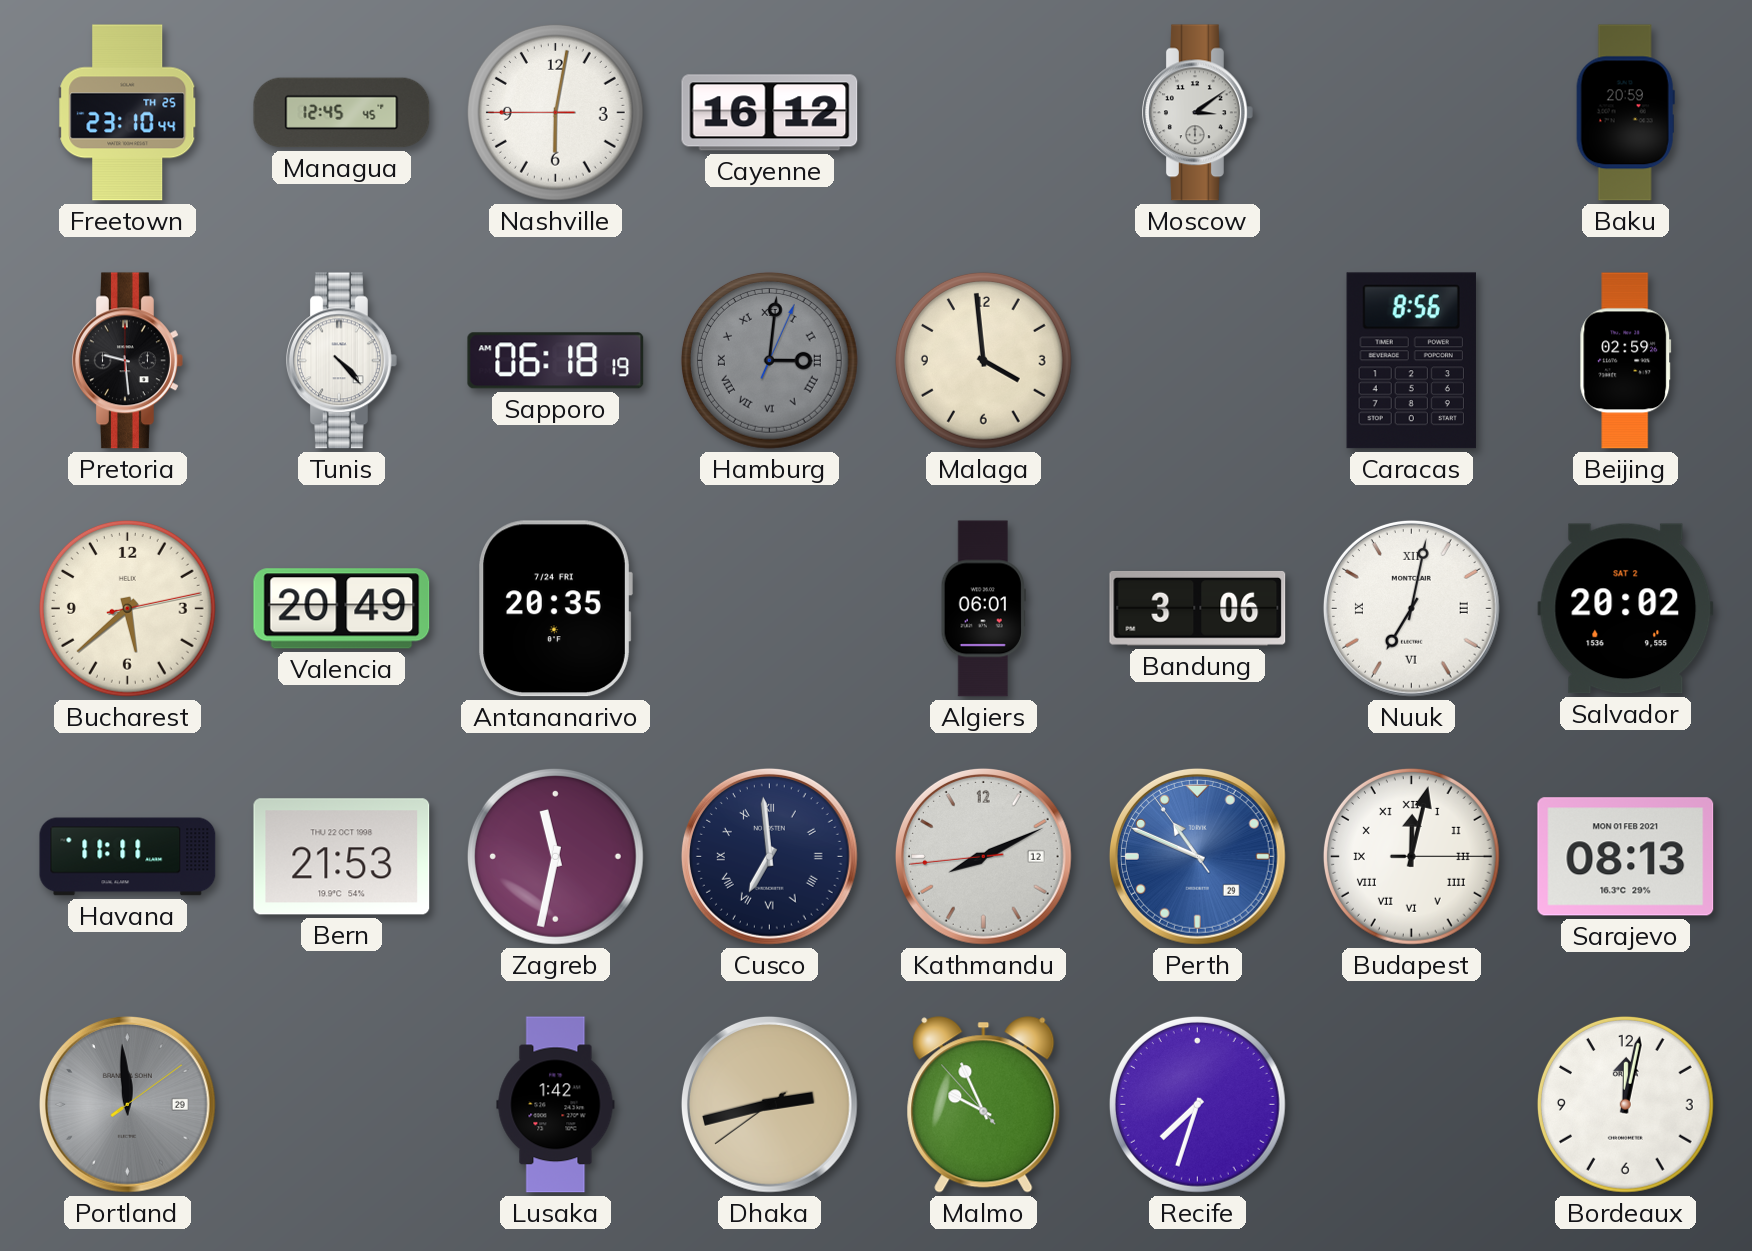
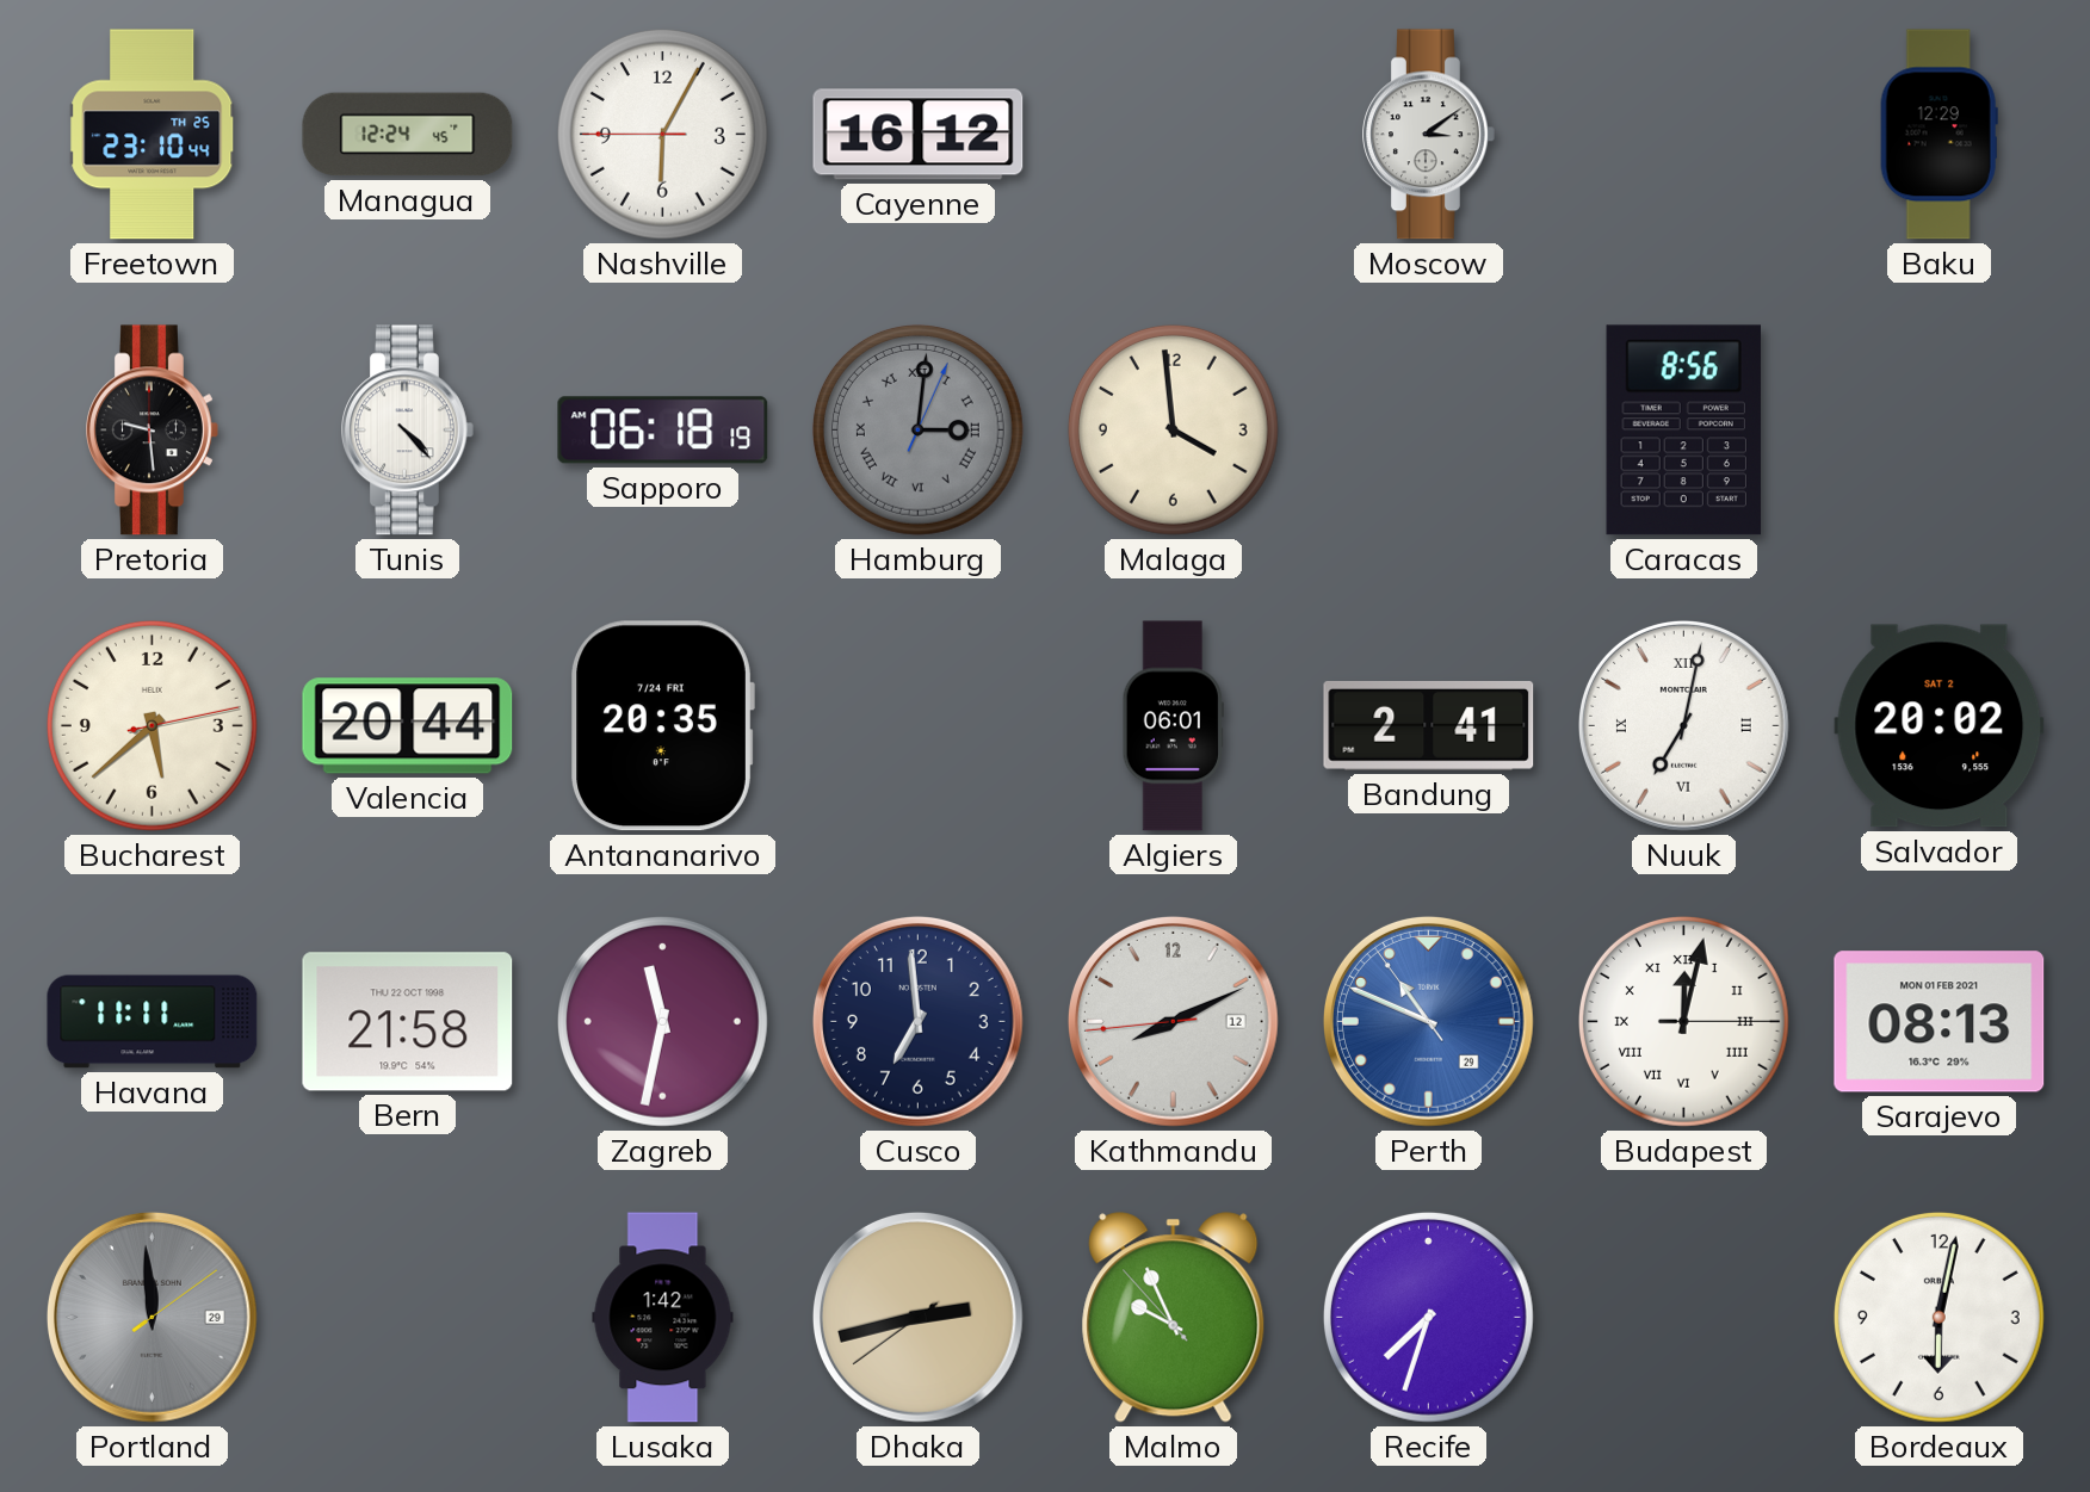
Managua: 12:45 -> 12:24
Nashville: 6:01 -> 6:04
Baku: 20:59 -> 12:29
Beijing: 02:59 -> none
Valencia: 20:49 -> 20:44
Bandung: 3:06 -> 2:41
Bern: 21:53 -> 21:58
Cusco numerals: Roman -> Arabic
Bordeaux: 12:02 -> 6:02
